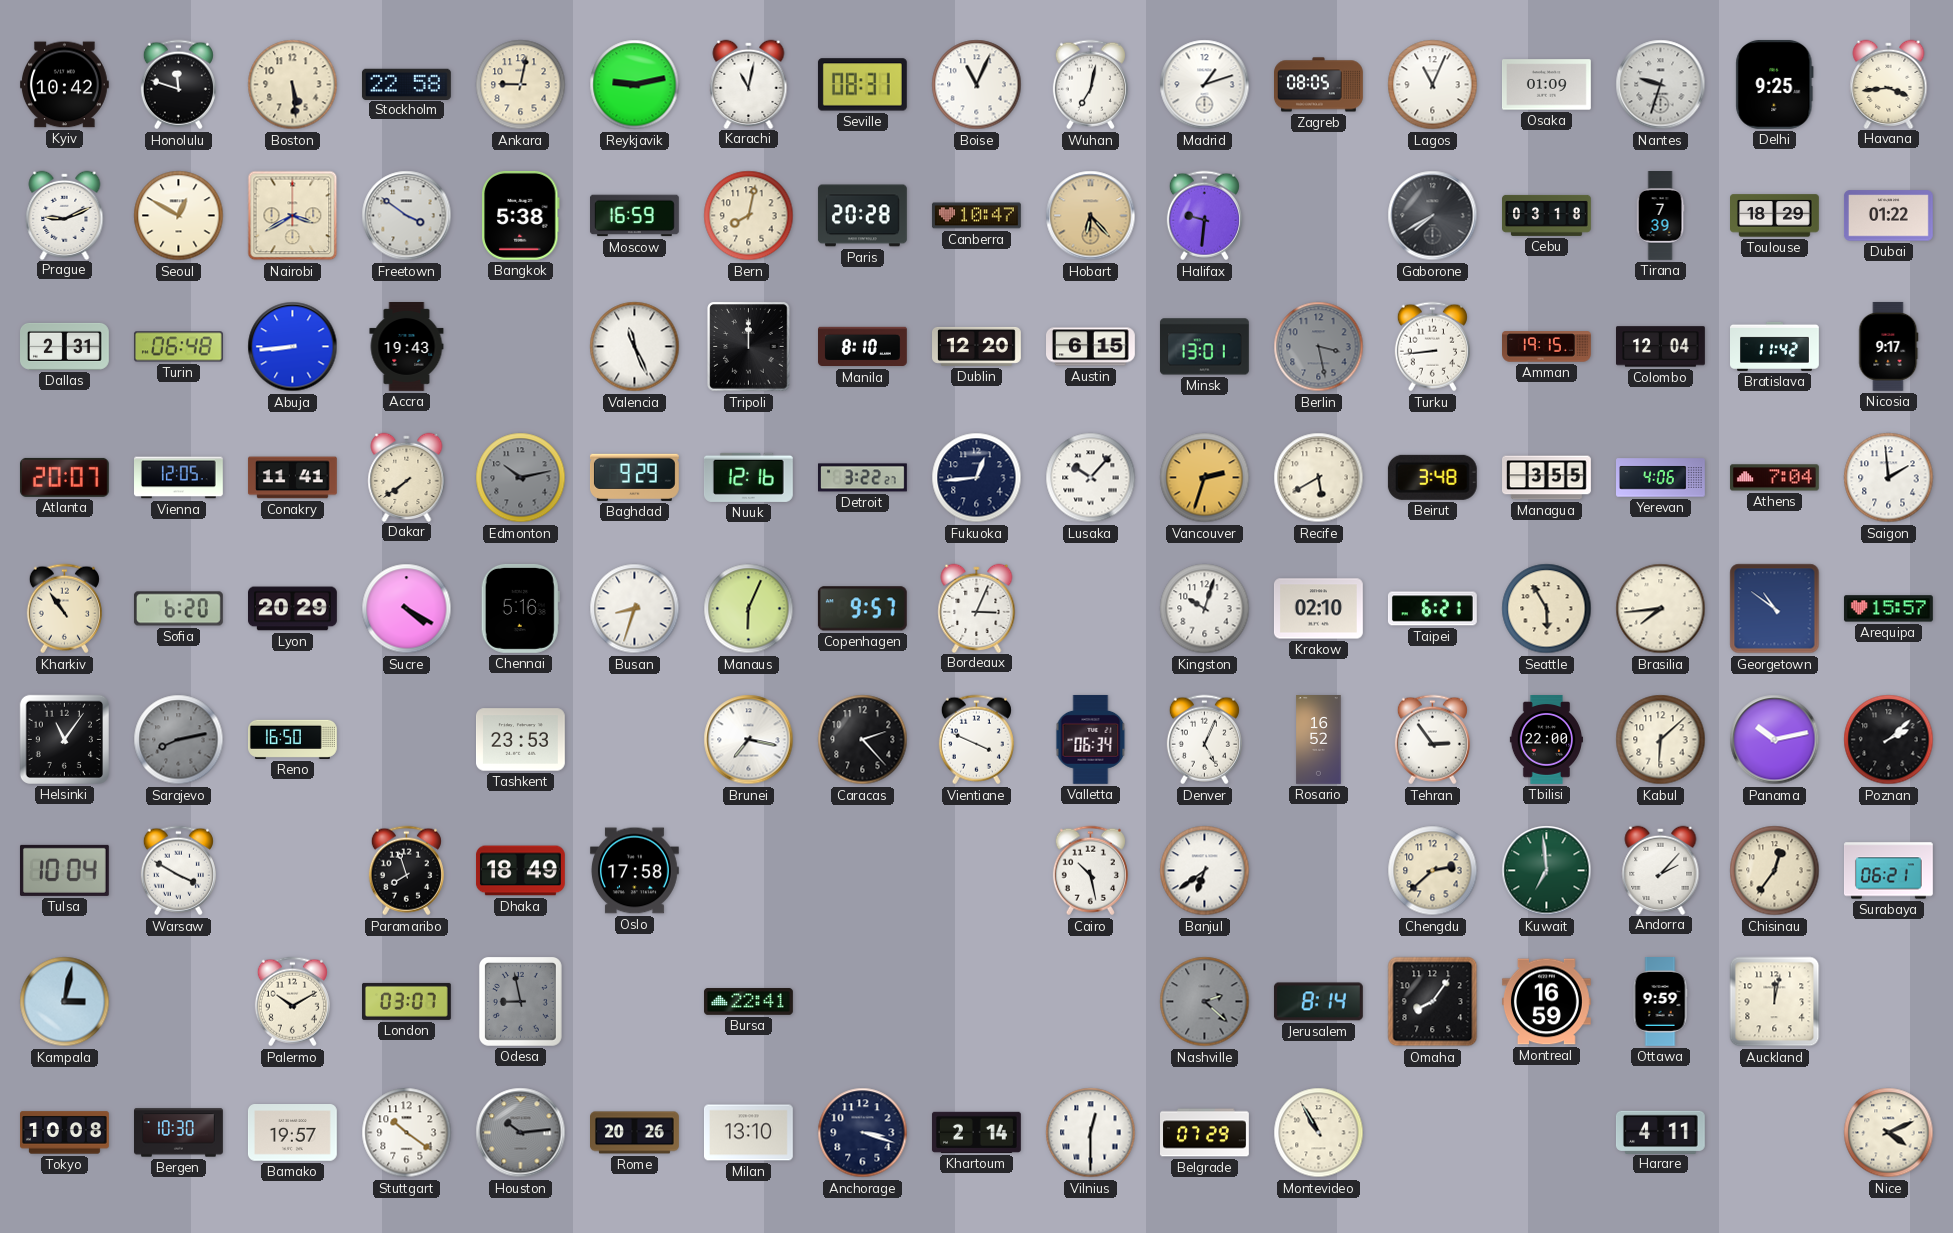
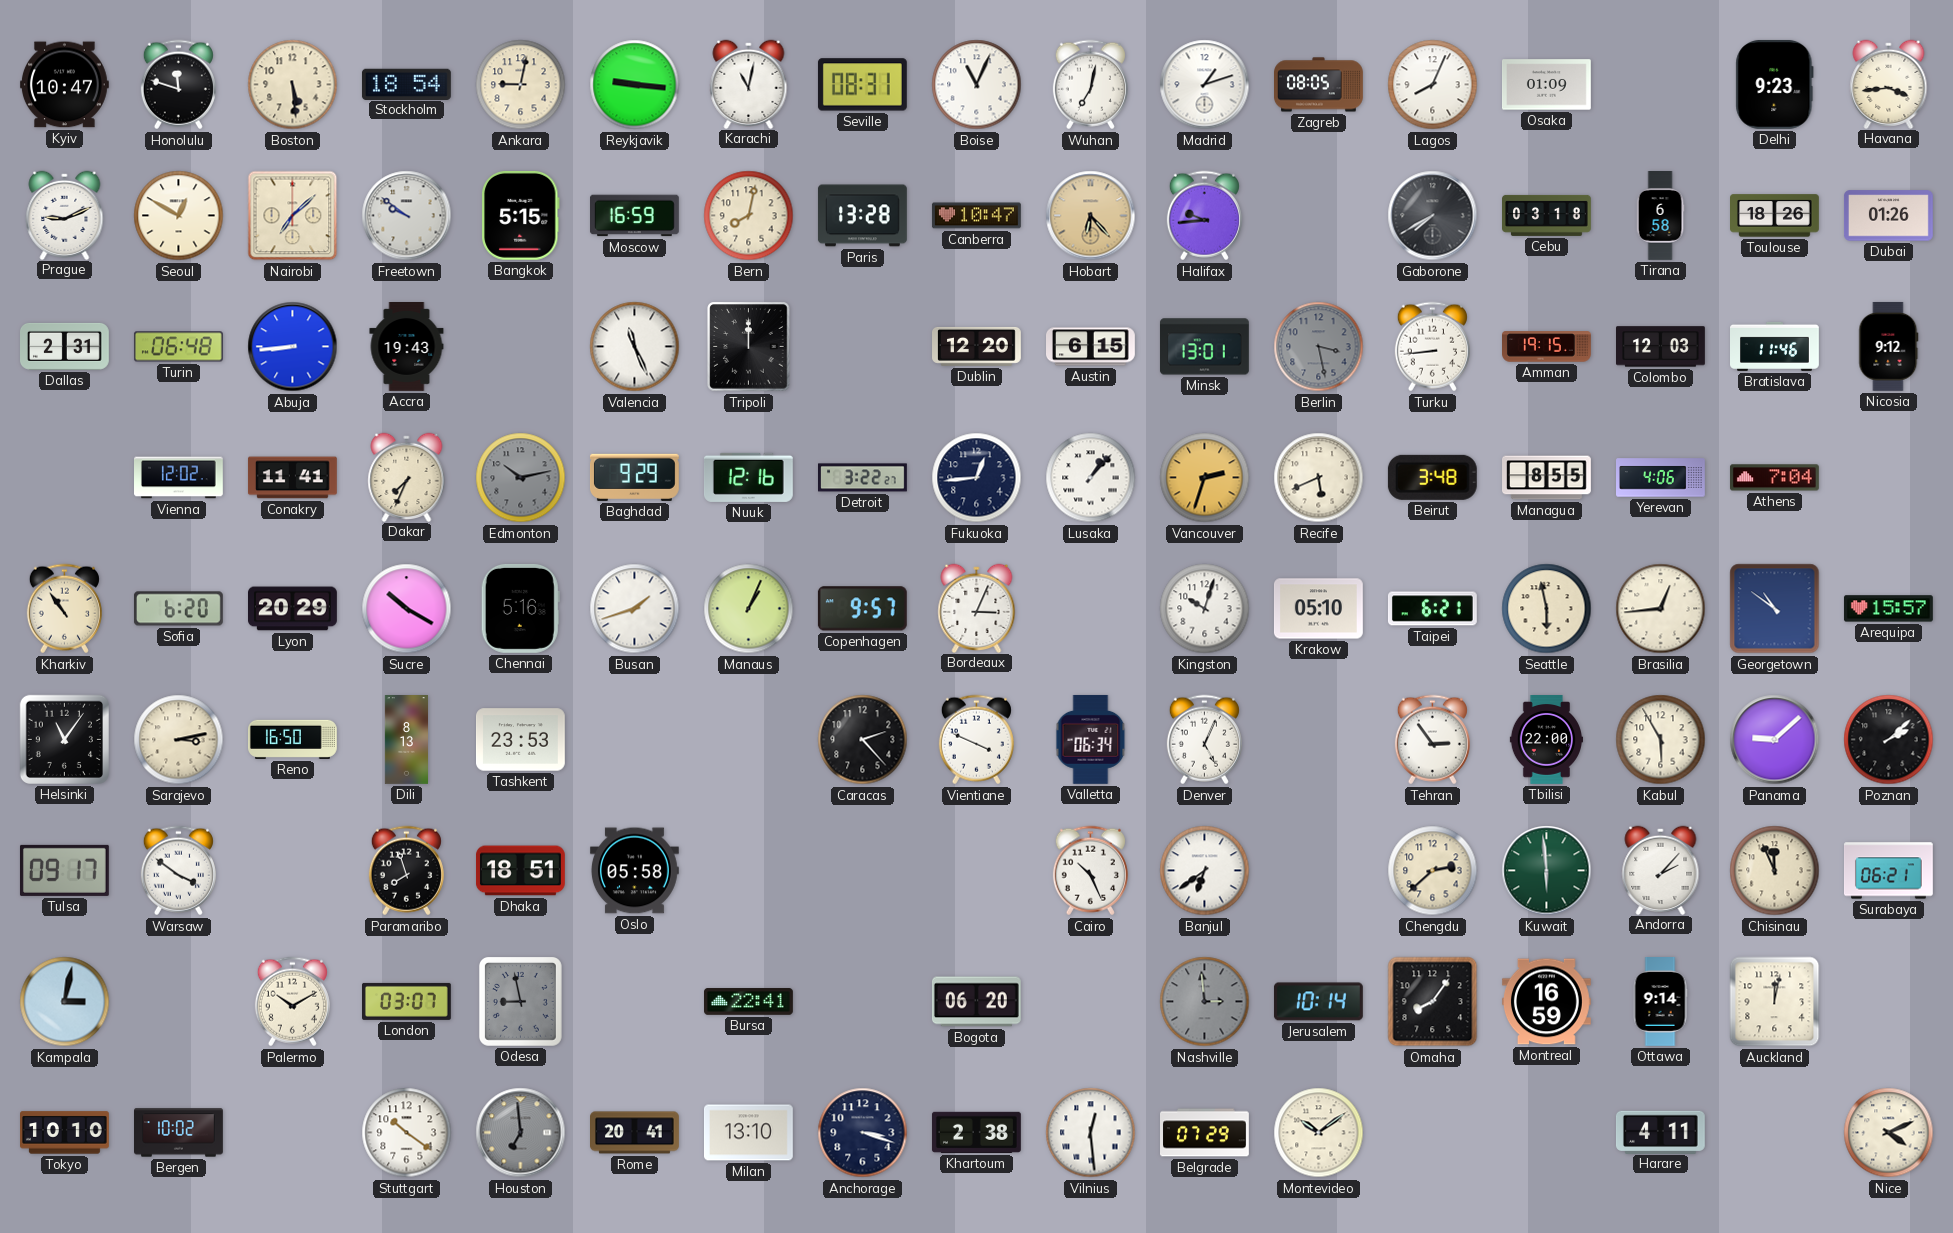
Kyiv: 10:42 -> 10:47
Stockholm: 22:58 -> 18:54
Reykjavik: 9:13 -> 9:16
Lagos: 11:04 -> 8:04
Nantes: 9:33 -> none
Delhi: 9:25 -> 9:23
Nairobi: 3:40 -> 7:08
Freetown: 3:51 -> 9:51
Bangkok: 5:38 -> 5:15
Paris: 20:28 -> 13:28
Halifax: 9:31 -> 9:44
Tirana: 7:39 -> 6:58
Toulouse: 18:29 -> 18:26
Dubai: 01:22 -> 01:26
Manila: 8:10 -> none
Colombo: 12:04 -> 12:03
Bratislava: 11:42 -> 11:46
Nicosia: 9:17 -> 9:12
Atlanta: 20:07 -> none
Vienna: 12:05 -> 12:02
Dakar: 7:39 -> 7:34
Lusaka: 10:07 -> 1:07
Recife: 5:40 -> 5:41
Managua: 3:55 -> 8:55
Saigon: 1:59 -> none
Sucre: 4:20 -> 10:20
Busan: 8:33 -> 1:42
Manaus: 6:04 -> 1:04
Krakow: 02:10 -> 05:10
Seattle: 5:55 -> 5:58
Brasilia: 7:44 -> 12:44
Sarajevo: 8:13 -> 3:13
Sarajevo dial: grey -> cream
Dili: none -> 8:13
Brunei: 7:17 -> none
Rosario: 16:52 -> none
Kabul: 6:08 -> 5:55
Panama: 10:13 -> 9:08
Tulsa: 10:04 -> 09:17
Warsaw: 3:50 -> 3:51
Dhaka: 18:49 -> 18:51
Oslo: 17:58 -> 05:58
Cairo: 10:28 -> 10:26
Kuwait: 6:59 -> 5:59
Chisinau: 12:36 -> 11:56
Bogota: none -> 06:20
Nashville: 2:22 -> 2:59
Jerusalem: 8:14 -> 10:14
Ottawa: 9:59 -> 9:14
Tokyo: 10:08 -> 10:10
Bergen: 10:30 -> 10:02
Bamako: 19:57 -> none
Houston: 10:14 -> 6:59
Rome: 20:26 -> 20:41
Khartoum: 2:14 -> 2:38
Vilnius: 12:30 -> 12:29
Montevideo: 10:55 -> 10:09
